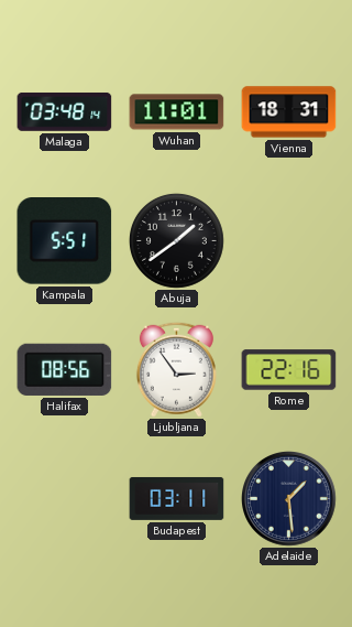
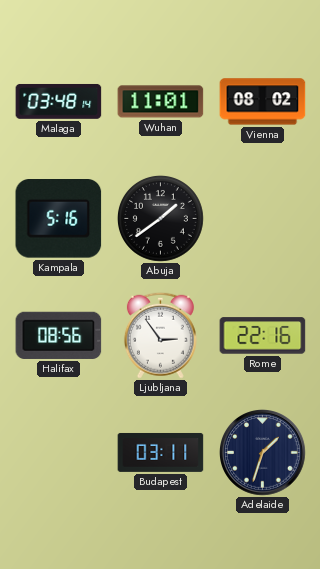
Vienna: 18:31 -> 08:02
Kampala: 5:51 -> 5:16
Adelaide: 1:29 -> 1:33
